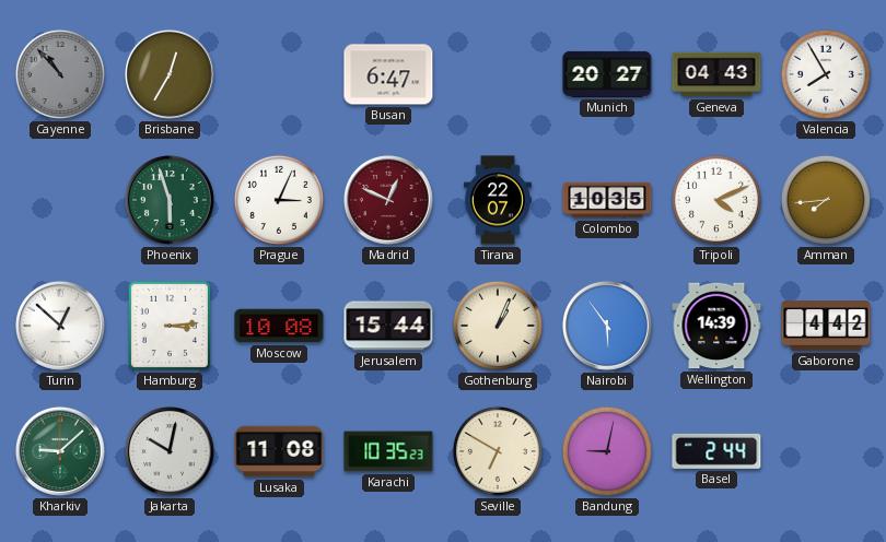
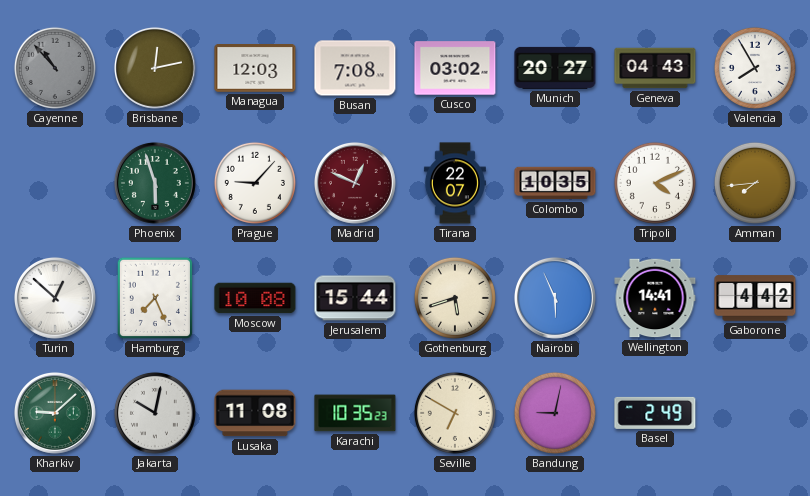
Brisbane: 12:35 -> 12:13
Managua: none -> 12:03
Busan: 6:47 -> 7:08
Cusco: none -> 03:02
Prague: 3:04 -> 9:07
Hamburg: 3:14 -> 7:26
Gothenburg: 1:04 -> 5:42
Nairobi: 5:54 -> 5:56
Wellington: 14:39 -> 14:41
Basel: 2:44 -> 2:49
